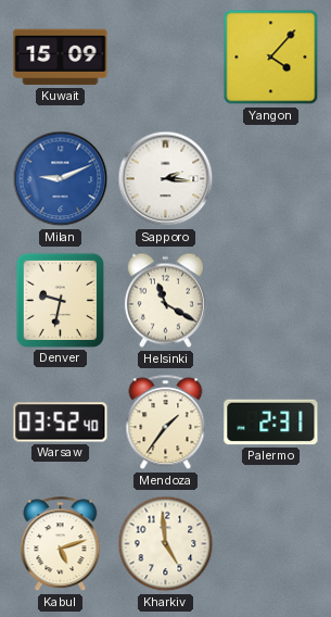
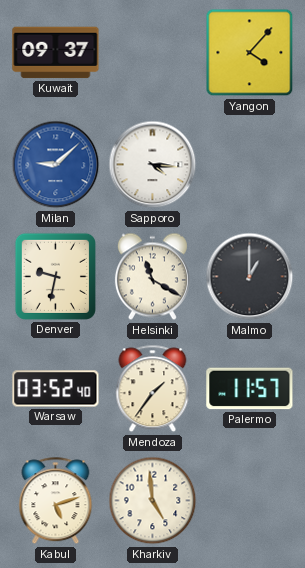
Kuwait: 15:09 -> 09:37
Milan: 9:11 -> 9:08
Sapporo: 2:16 -> 4:16
Malmo: none -> 1:00
Palermo: 2:31 -> 11:57
